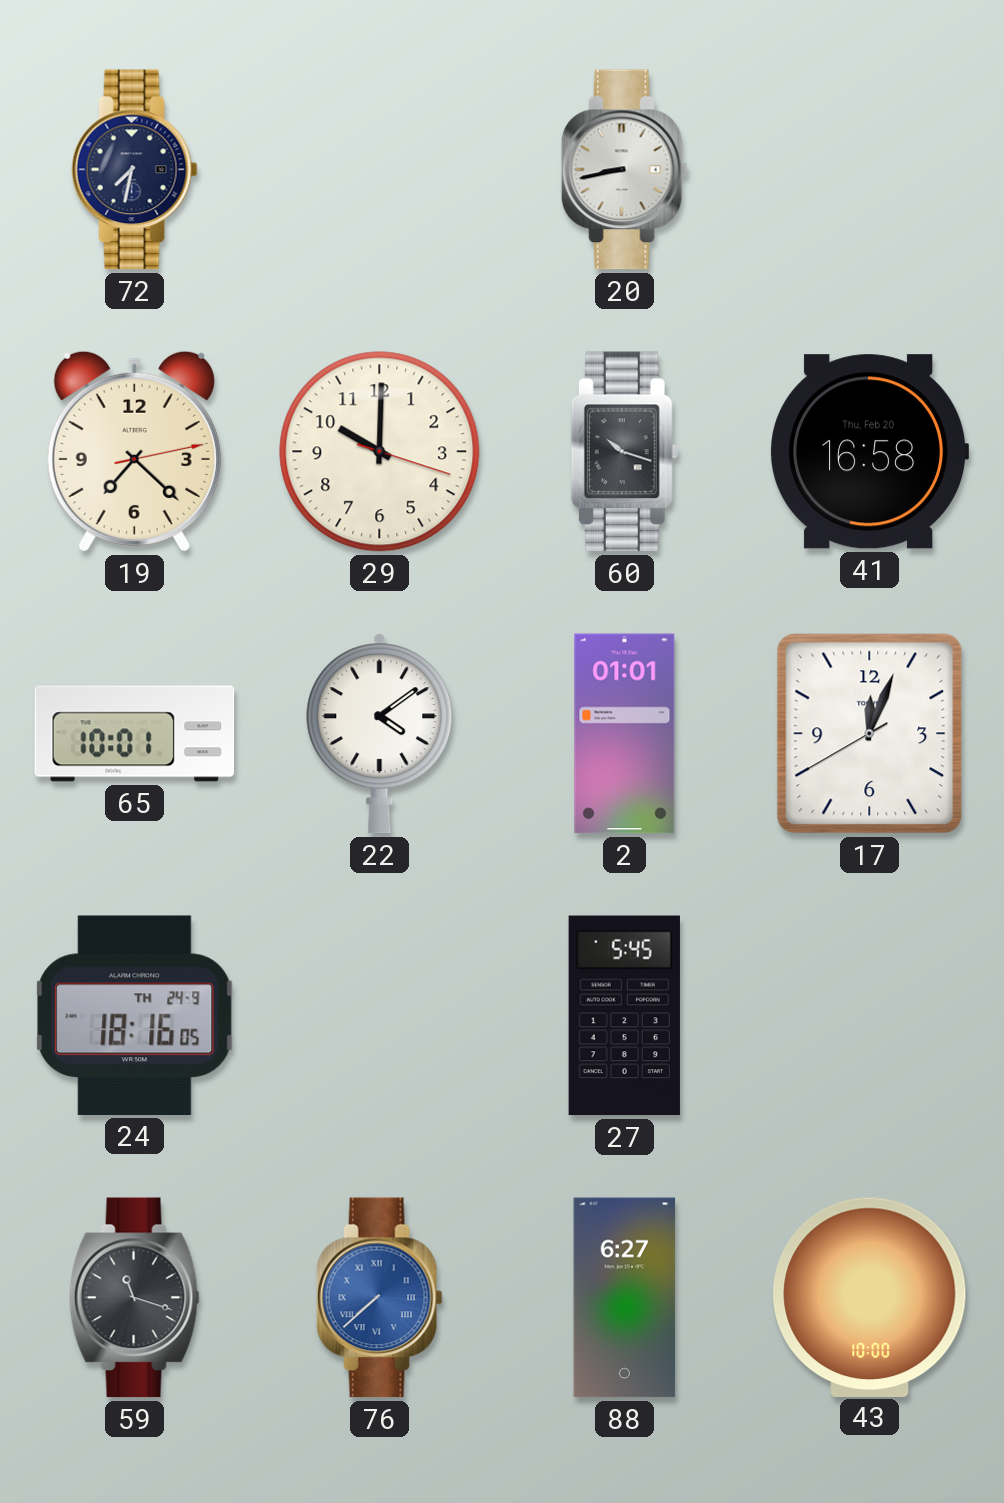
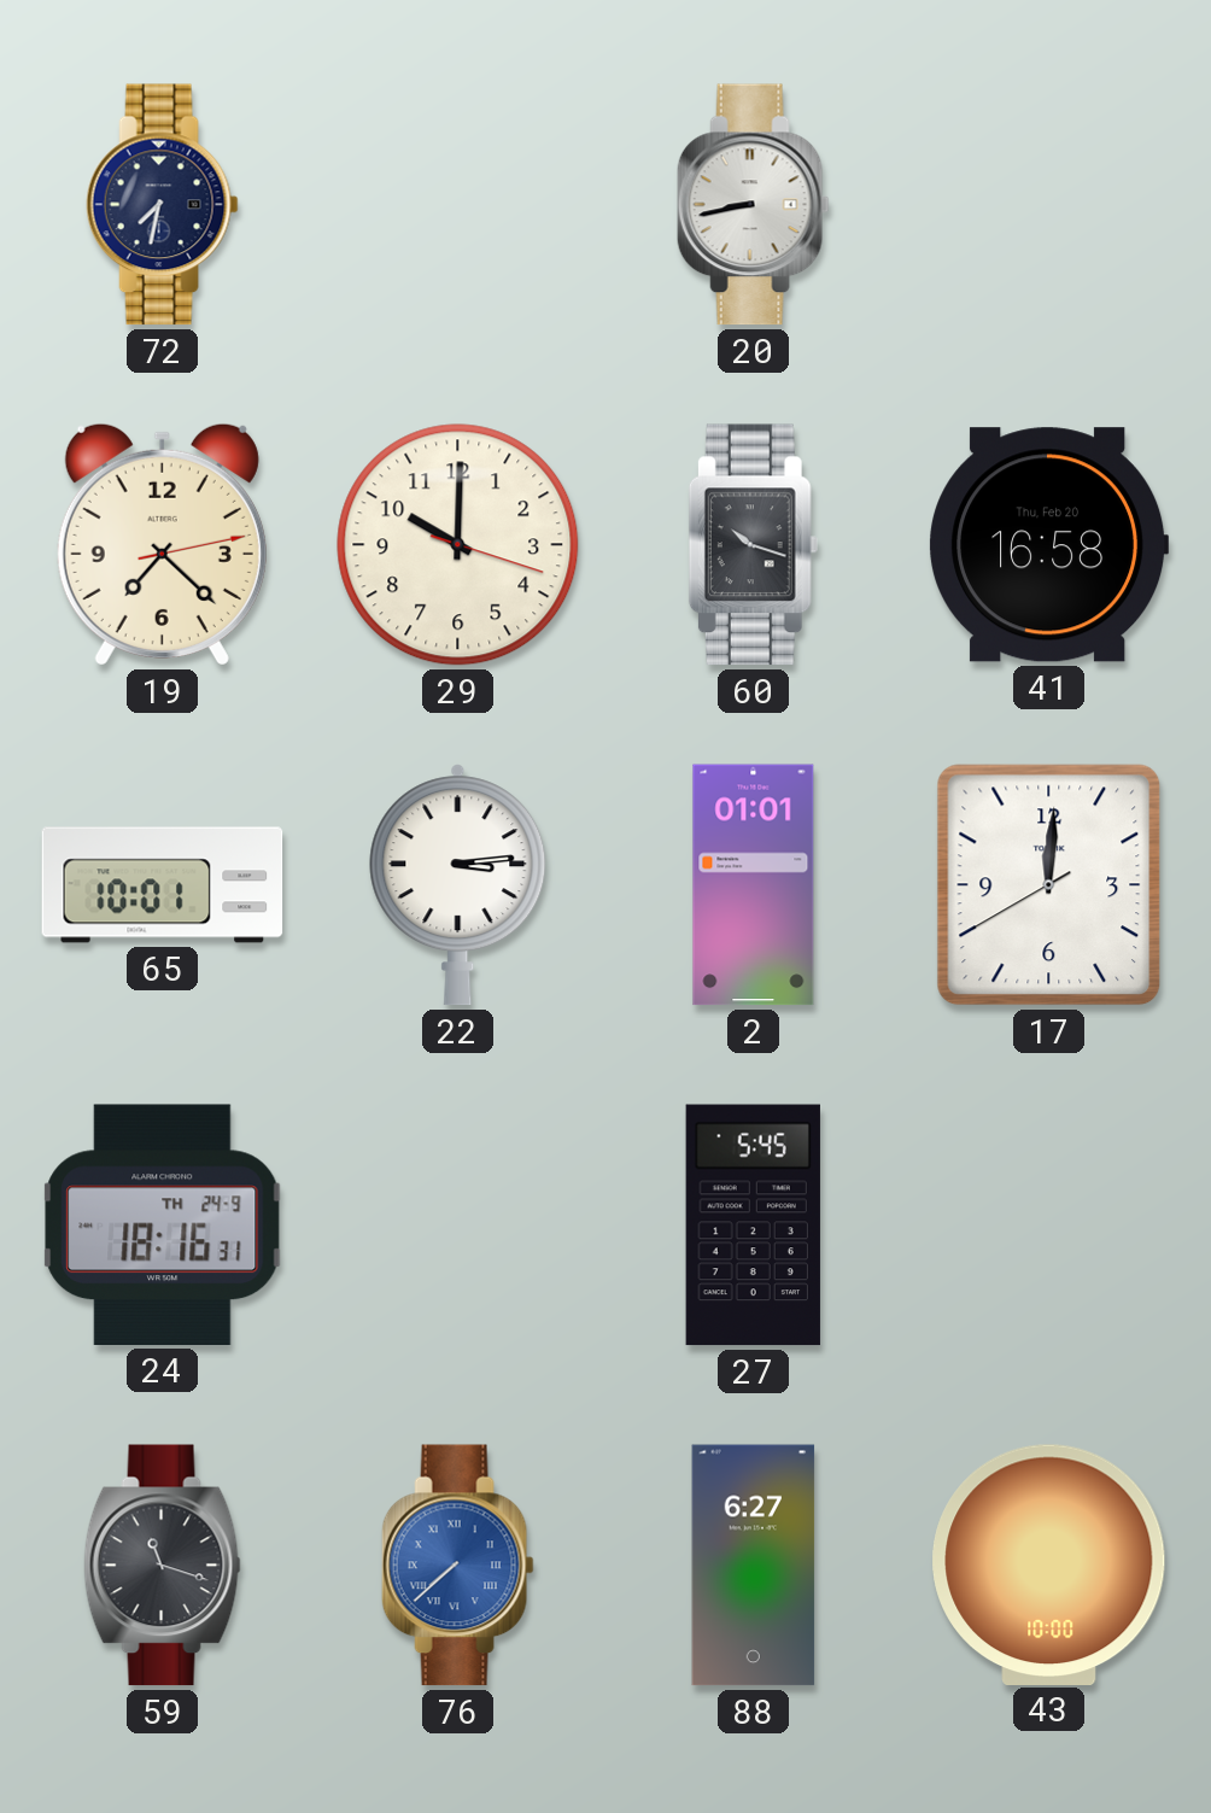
22: 4:09 -> 3:14
17: 12:03 -> 12:00
24: 18:16:05 -> 18:16:31
